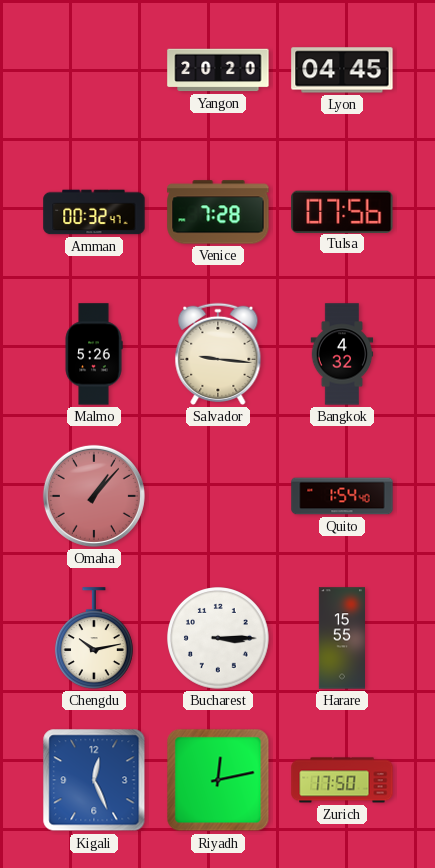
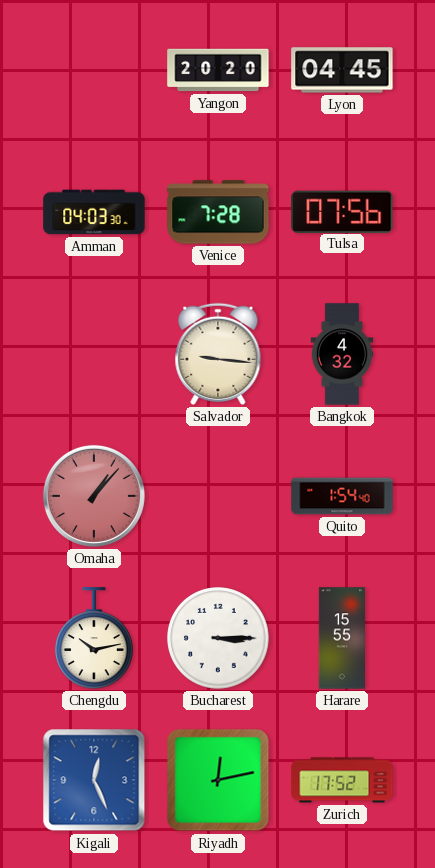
Amman: 00:32 -> 04:03
Malmo: 5:26 -> none
Zurich: 17:50 -> 17:52
